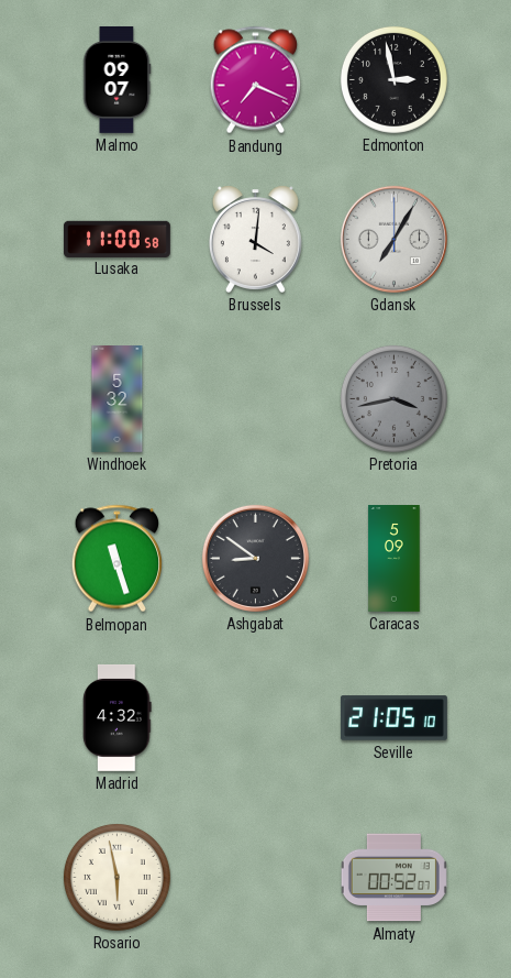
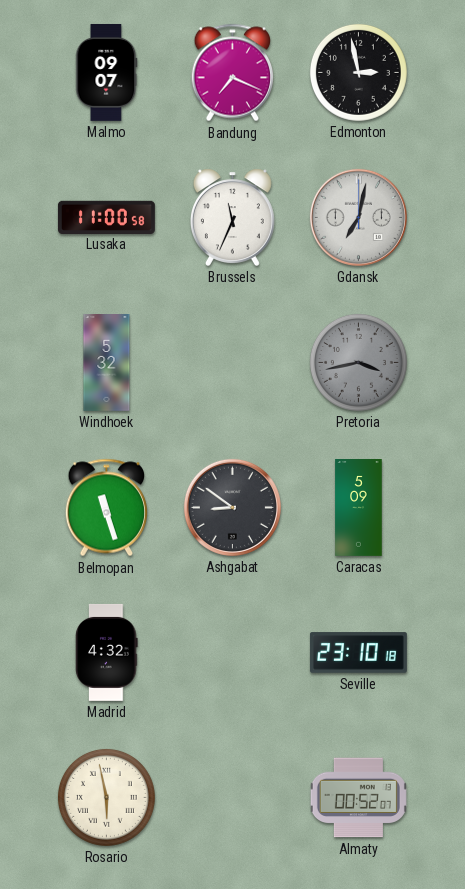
Brussels: 4:01 -> 11:34
Gdansk: 7:05 -> 7:02
Seville: 21:05 -> 23:10
